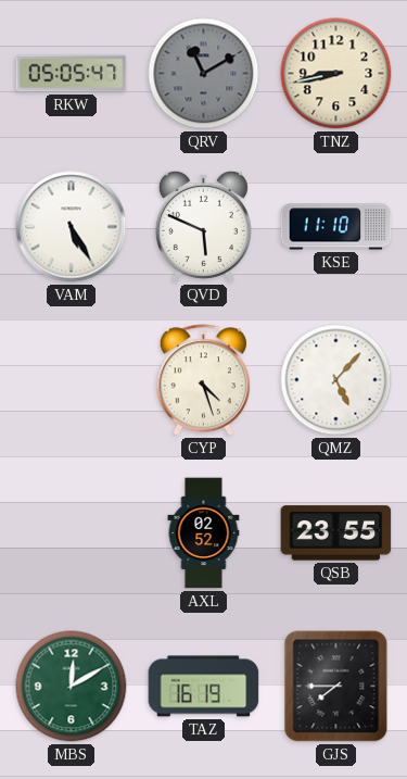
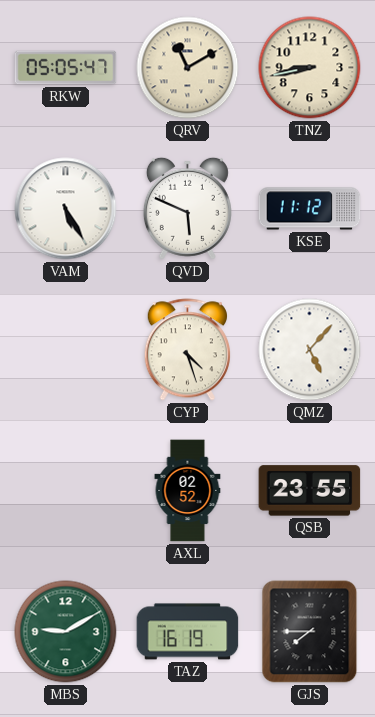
QRV dial: grey -> cream
KSE: 11:10 -> 11:12
MBS: 12:10 -> 9:10
